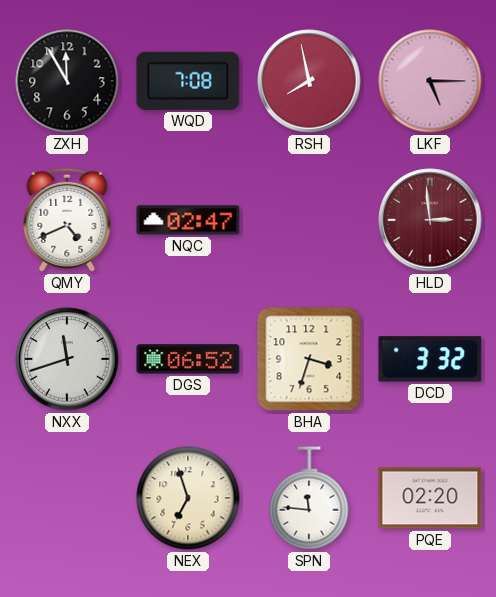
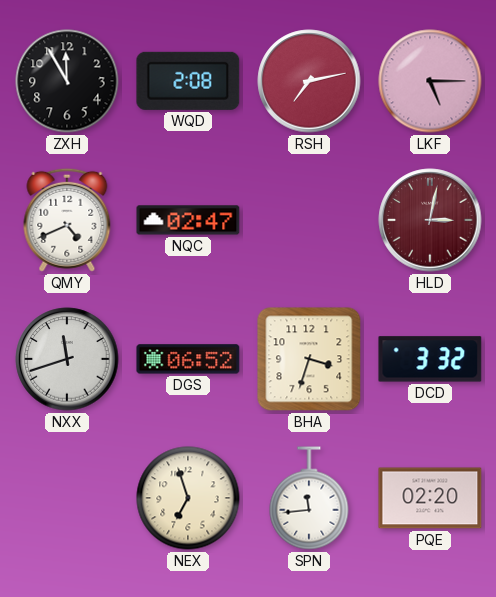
WQD: 7:08 -> 2:08
RSH: 7:58 -> 7:13
HLD: 2:59 -> 3:02
SPN: 11:46 -> 11:44
